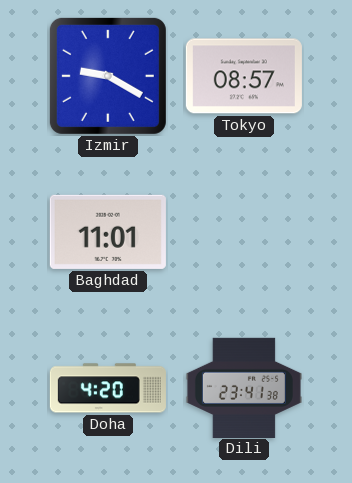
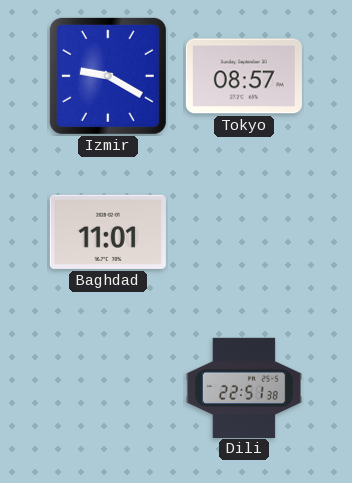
Doha: 4:20 -> none
Dili: 23:41 -> 22:51
